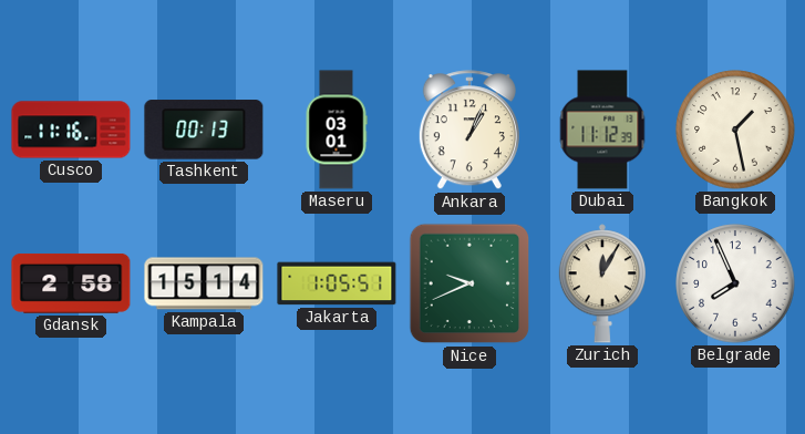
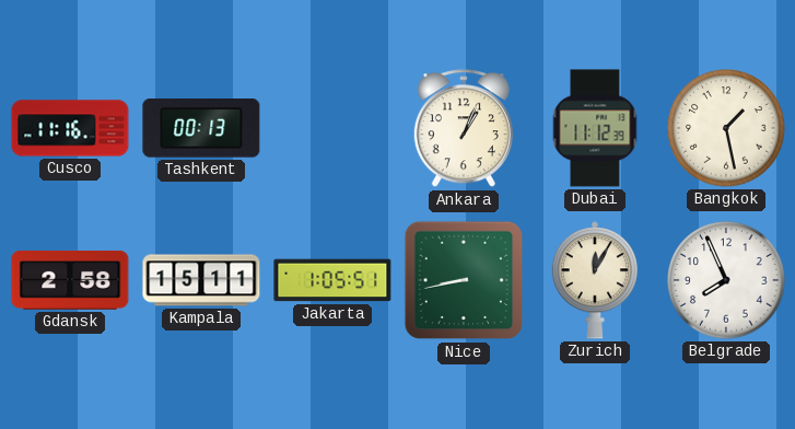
Maseru: 03:01 -> none
Kampala: 15:14 -> 15:11
Nice: 9:41 -> 8:43
